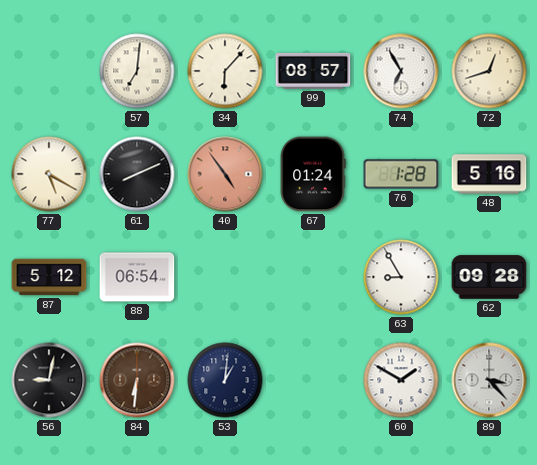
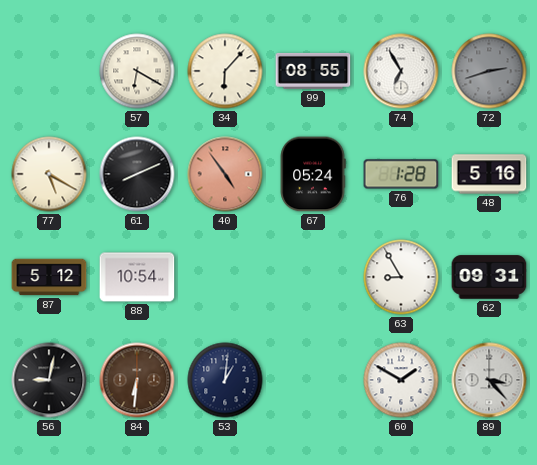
57: 7:01 -> 6:20
99: 08:57 -> 08:55
72: 12:42 -> 2:42
72 dial: cream -> grey
67: 01:24 -> 05:24
88: 06:54 -> 10:54
62: 09:28 -> 09:31
